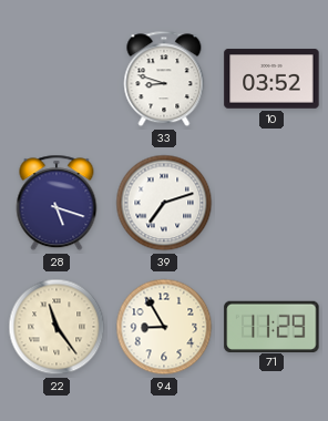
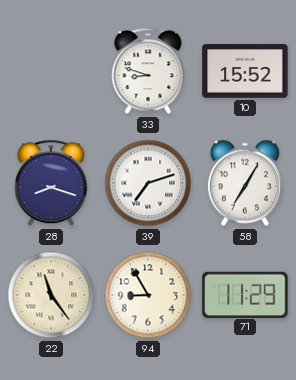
10: 03:52 -> 15:52
28: 5:18 -> 8:18
58: none -> 7:05
